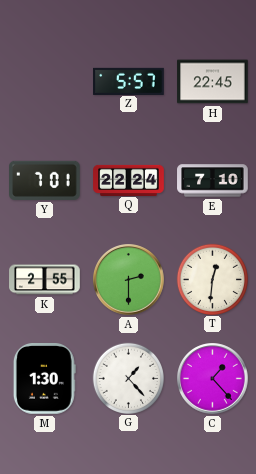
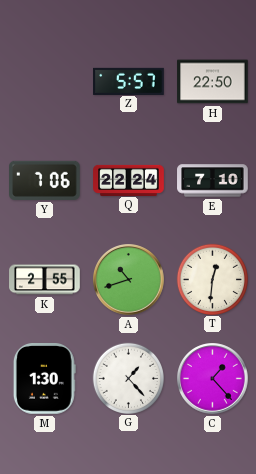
H: 22:45 -> 22:50
Y: 7:01 -> 7:06
A: 2:30 -> 10:42
